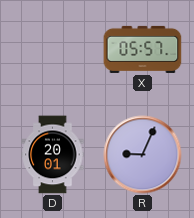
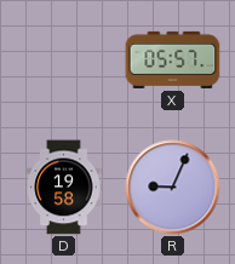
D: 20:01 -> 19:58
